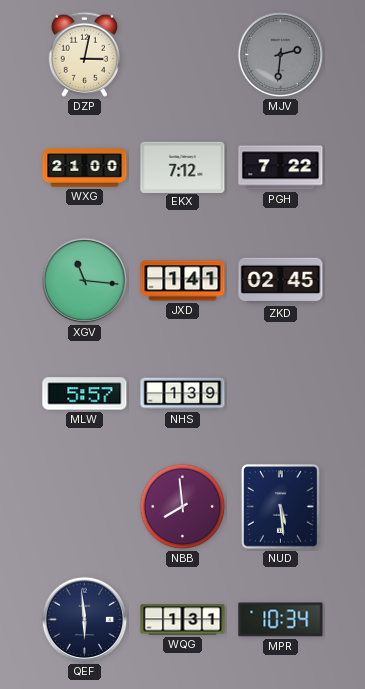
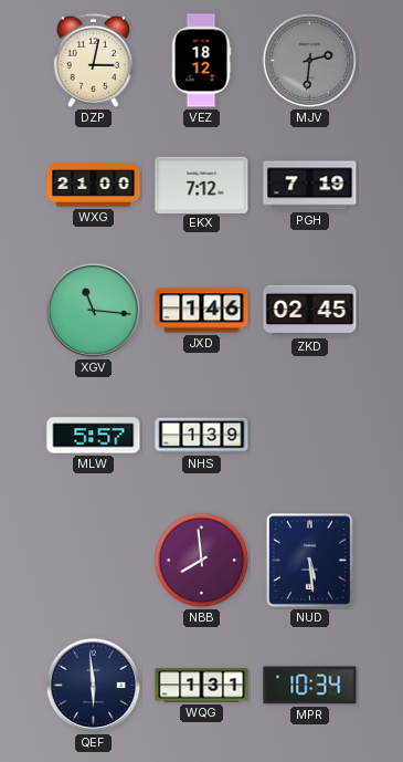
VEZ: none -> 18:12
PGH: 7:22 -> 7:19
JXD: 1:41 -> 1:46
